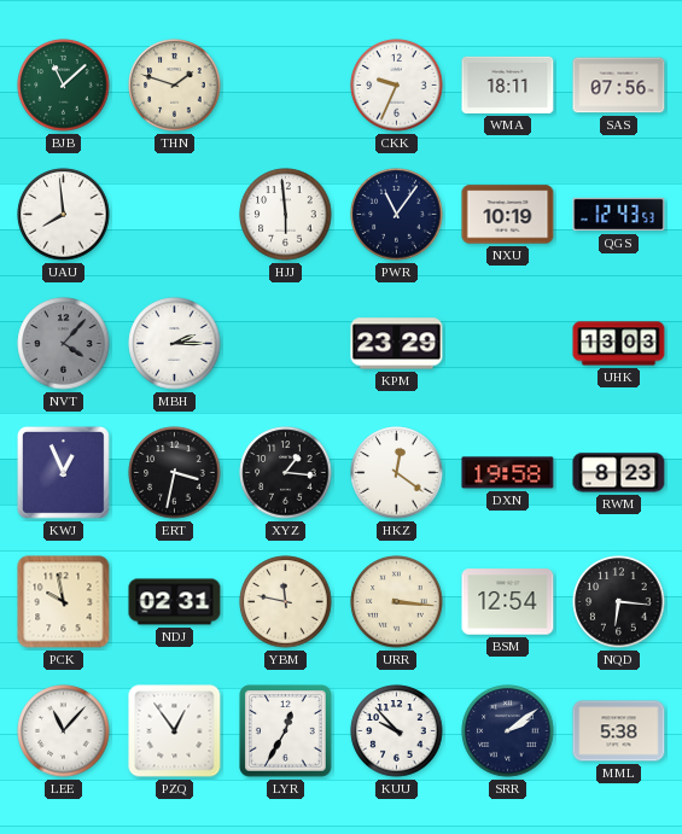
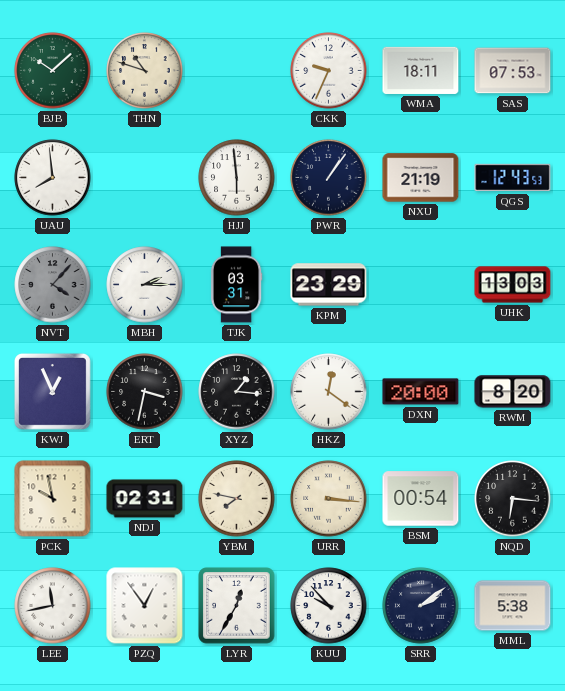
BJB: 11:08 -> 10:08
THN: 1:48 -> 10:48
SAS: 07:56 -> 07:53
PWR: 11:06 -> 1:06
NXU: 10:19 -> 21:19
TJK: none -> 03:31
DXN: 19:58 -> 20:00
RWM: 8:23 -> 8:20
YBM: 11:47 -> 7:47
BSM: 12:54 -> 00:54
LEE: 11:07 -> 11:43
